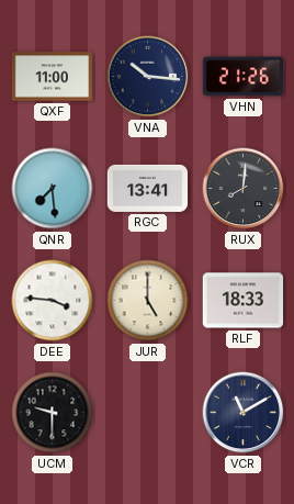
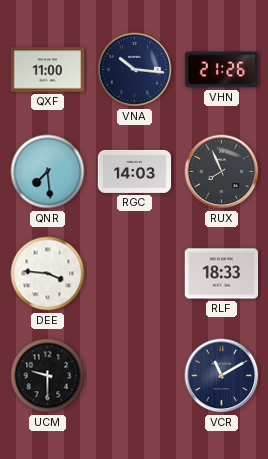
RGC: 13:41 -> 14:03
RUX: 8:01 -> 7:56
JUR: 5:00 -> none
